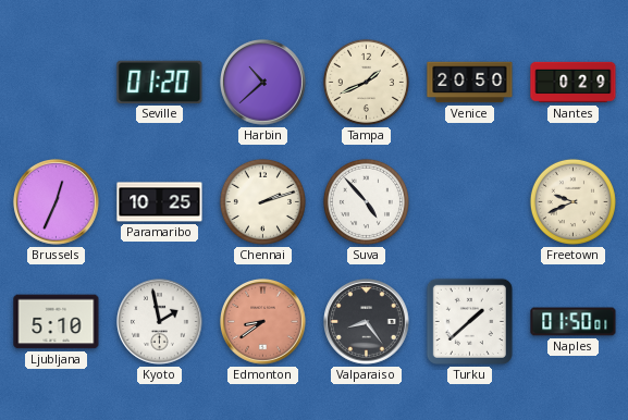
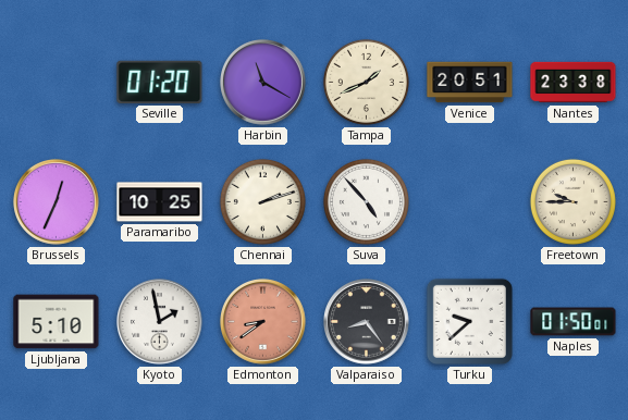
Harbin: 10:38 -> 11:20
Venice: 20:50 -> 20:51
Nantes: 0:29 -> 23:38
Freetown: 9:41 -> 9:45
Turku: 1:38 -> 9:38
